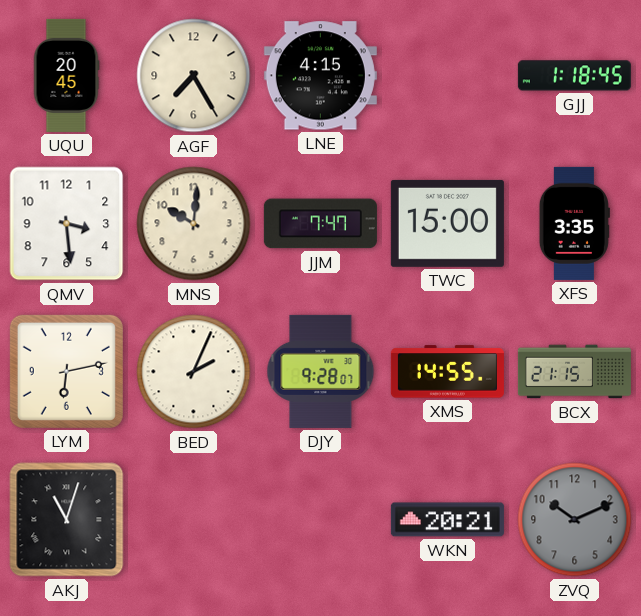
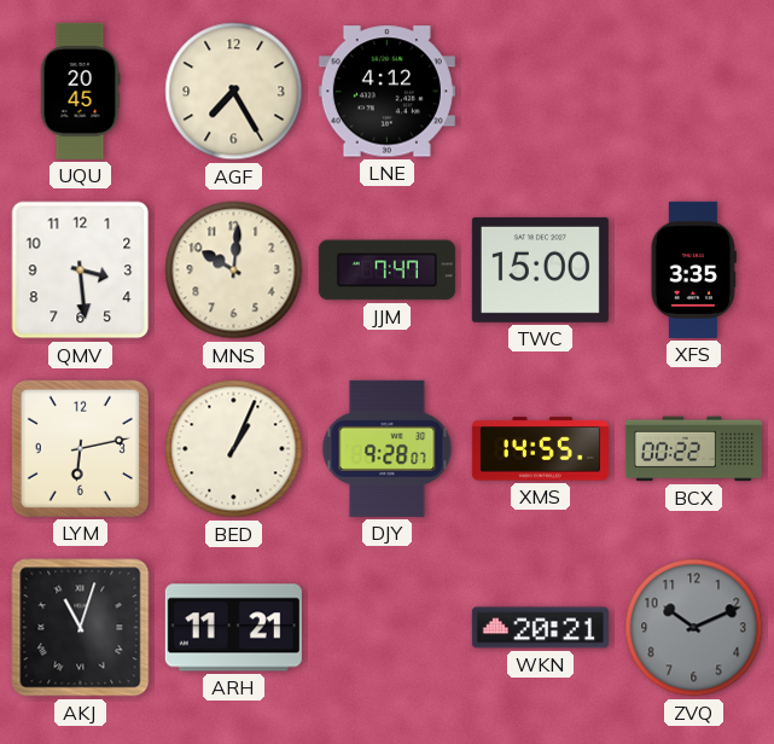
LNE: 4:15 -> 4:12
GJJ: 1:18 -> none
BED: 2:04 -> 1:04
BCX: 21:15 -> 00:22
ARH: none -> 11:21
